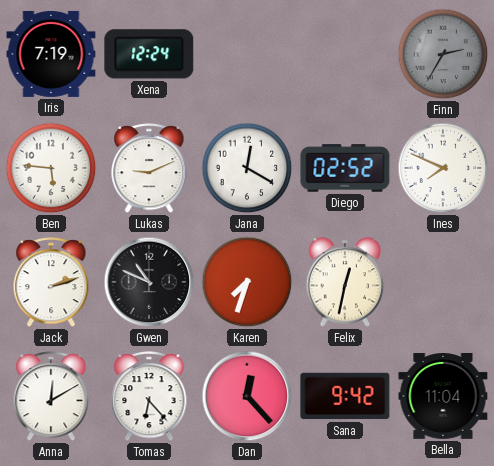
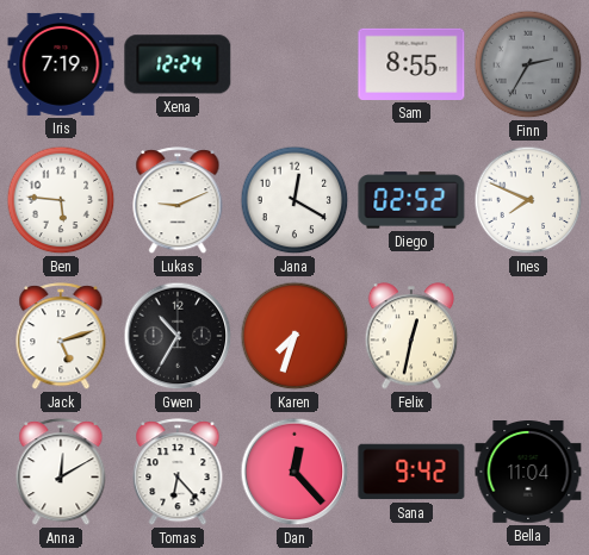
Sam: none -> 8:55
Jack: 2:12 -> 5:12
Gwen: 10:49 -> 10:35
